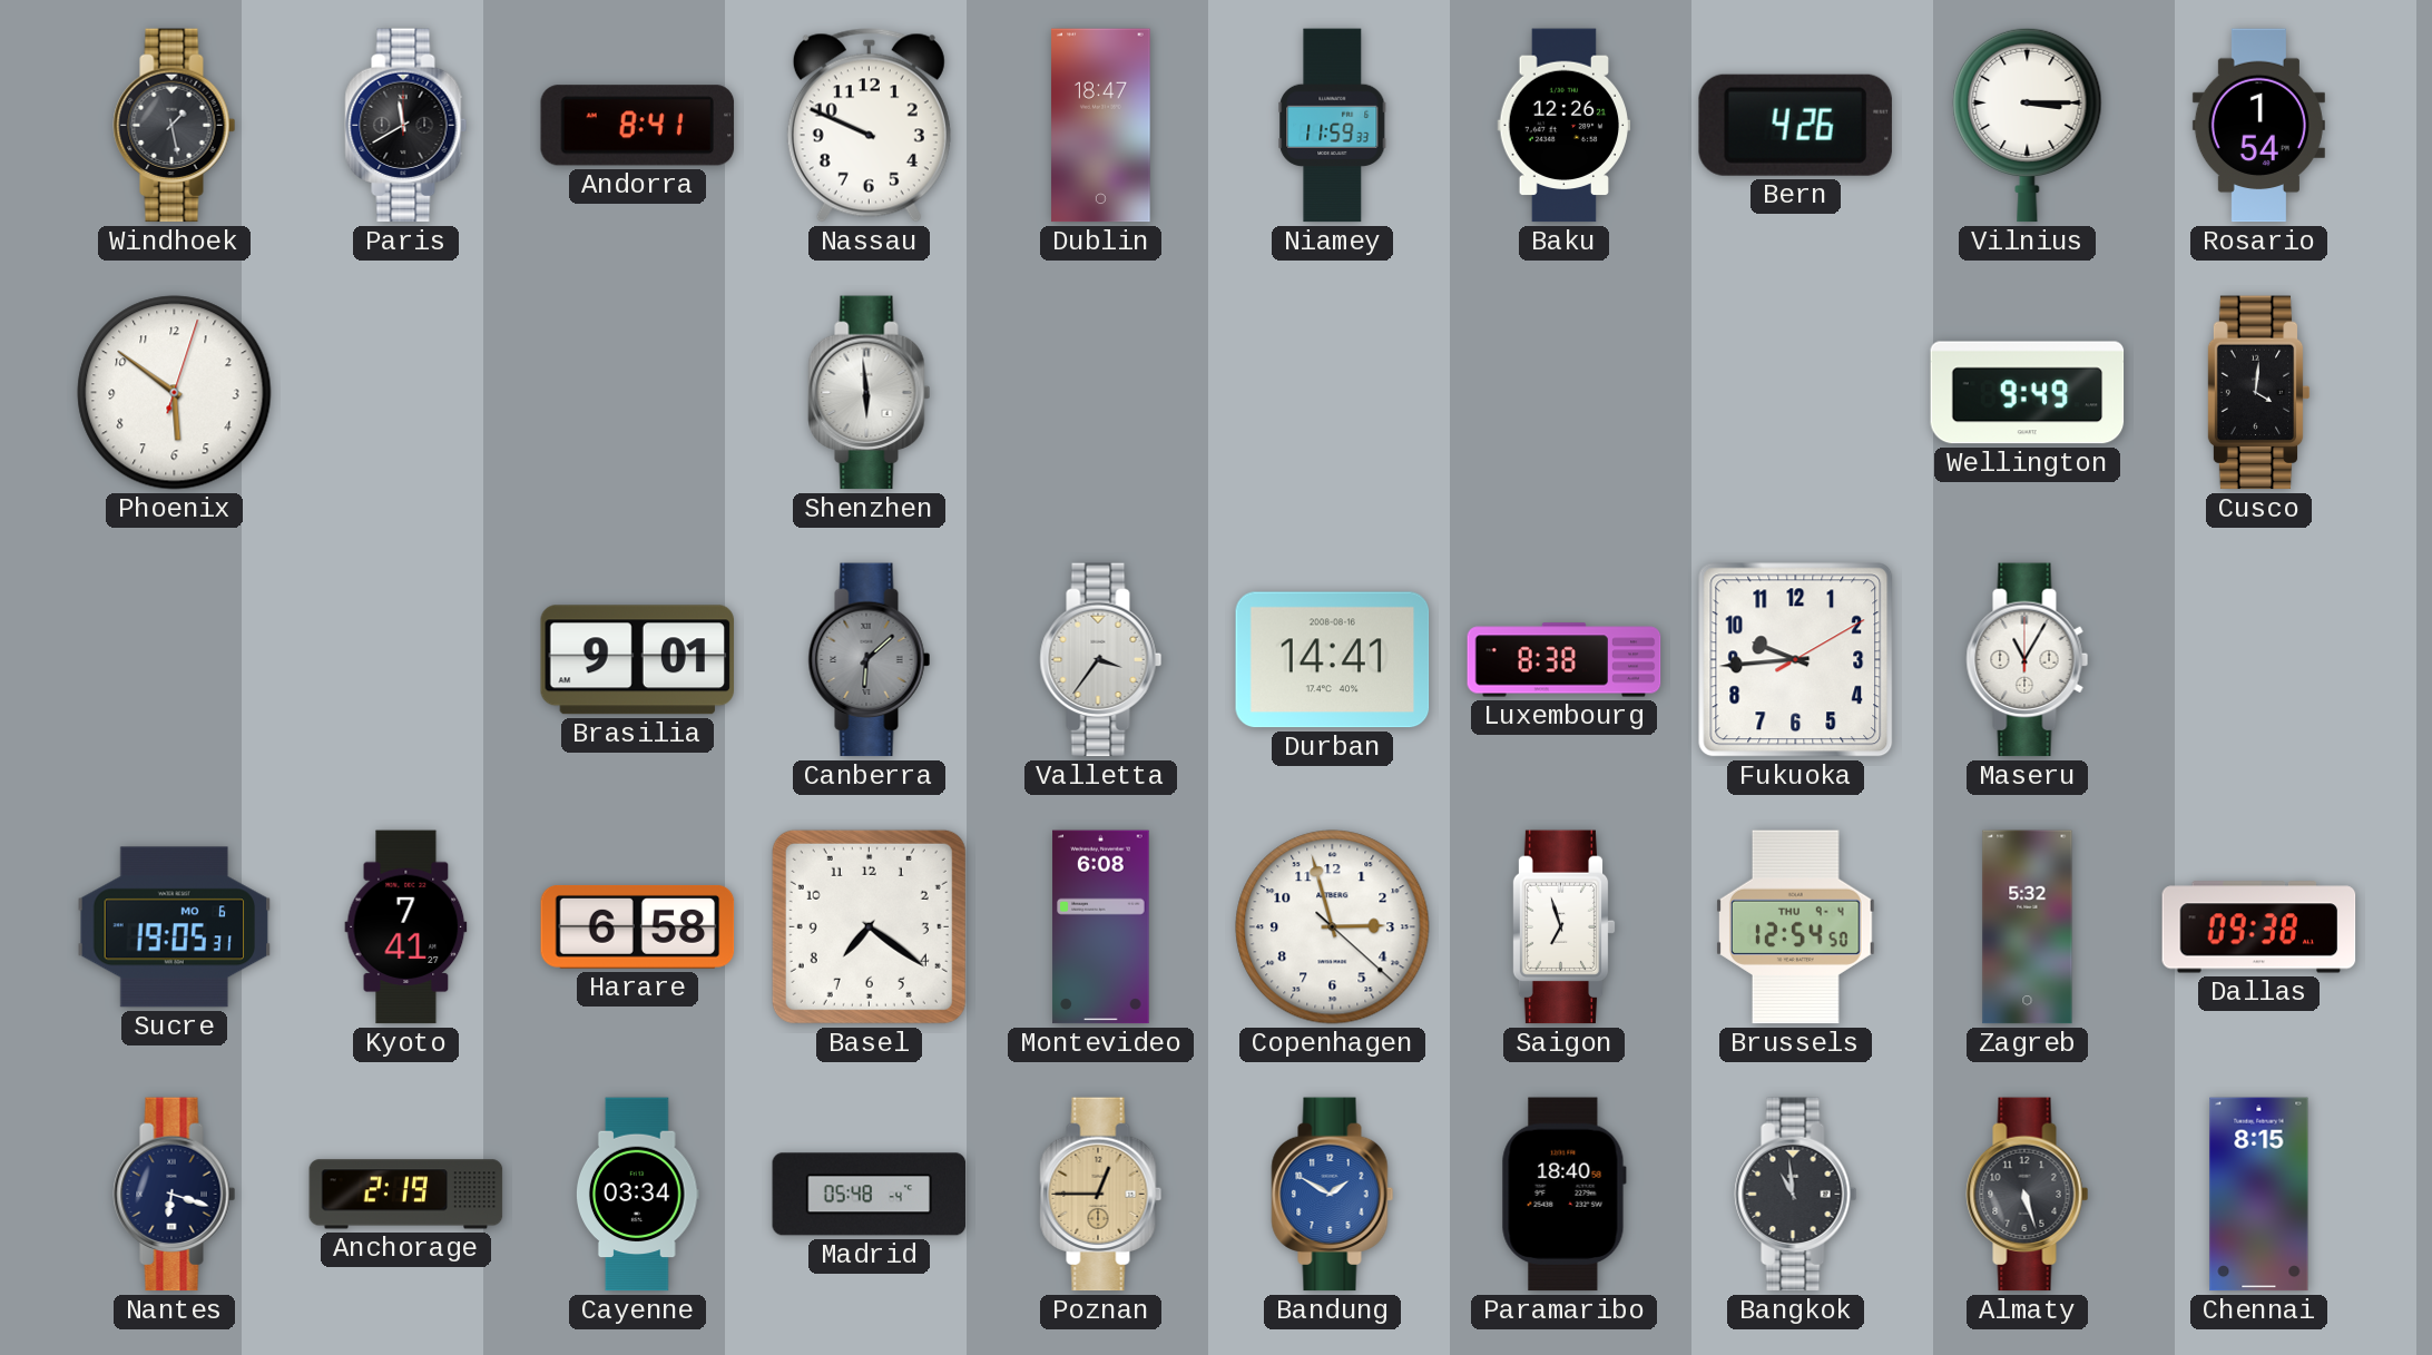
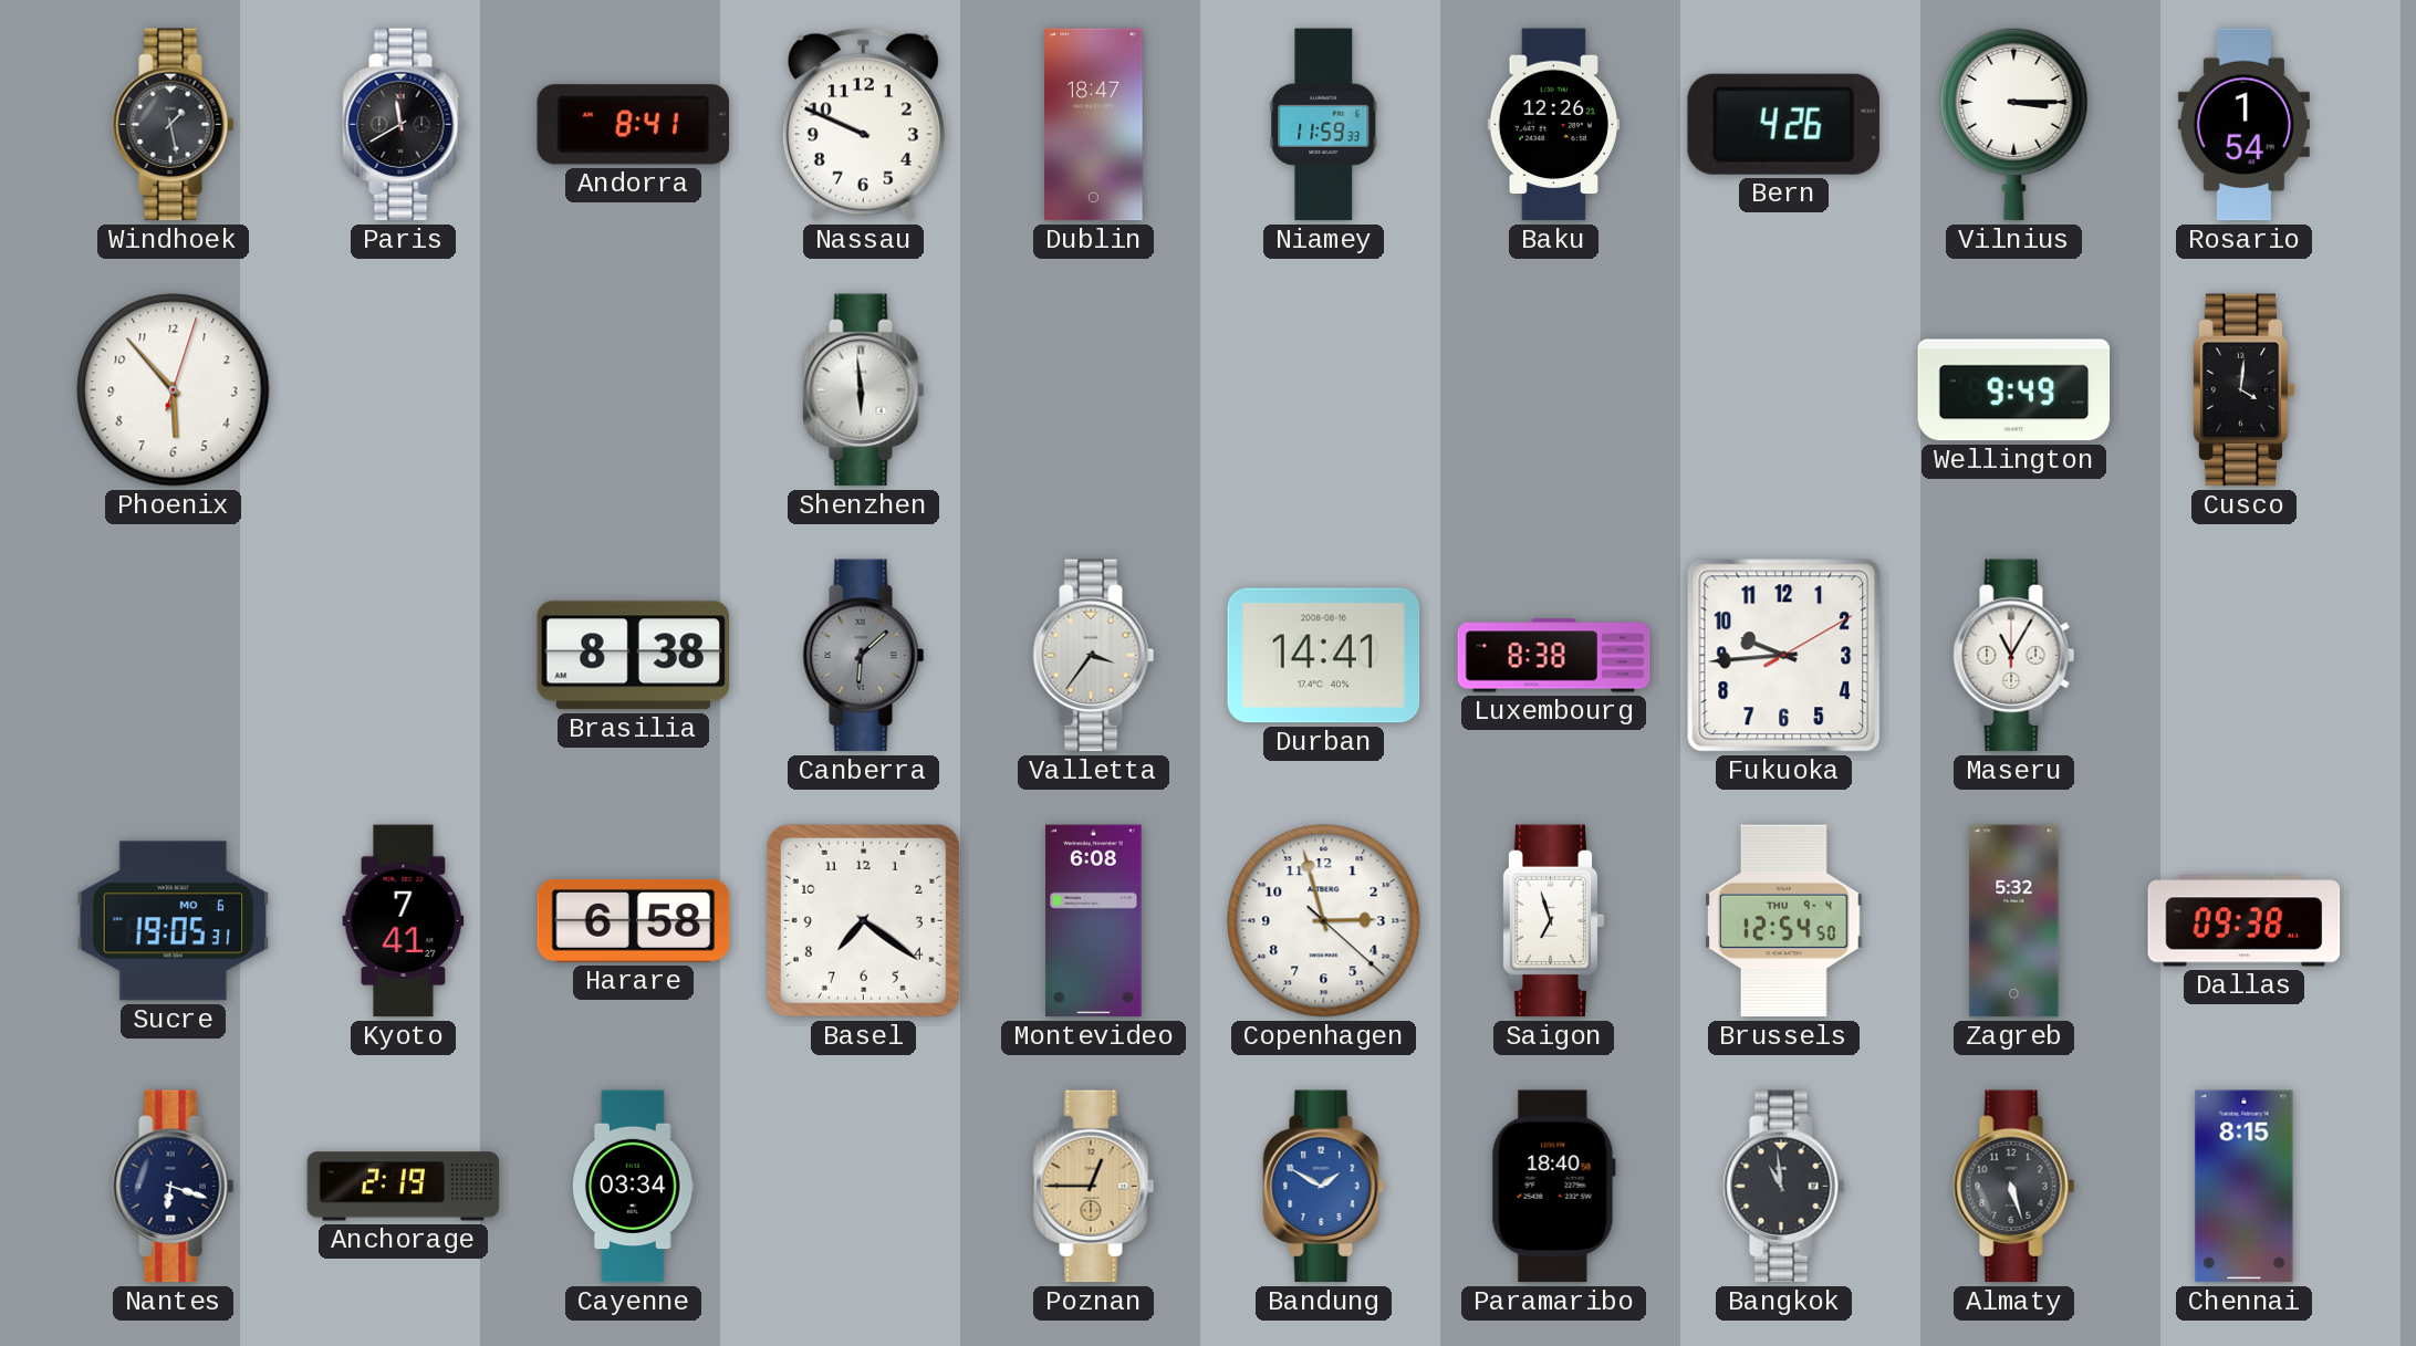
Phoenix: 5:51 -> 5:53
Brasilia: 9:01 -> 8:38
Madrid: 05:48 -> none
